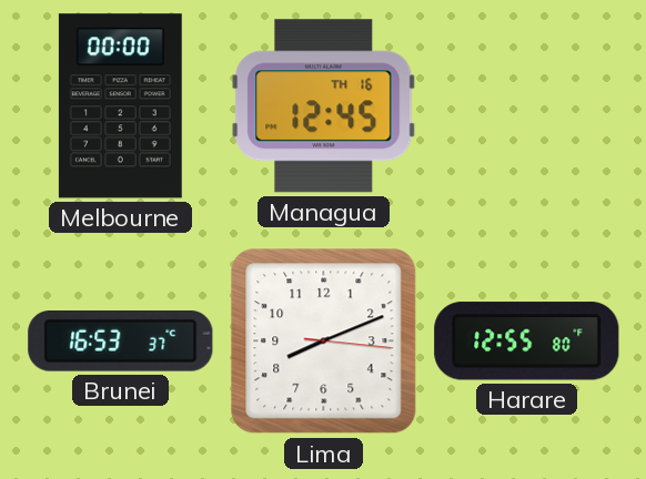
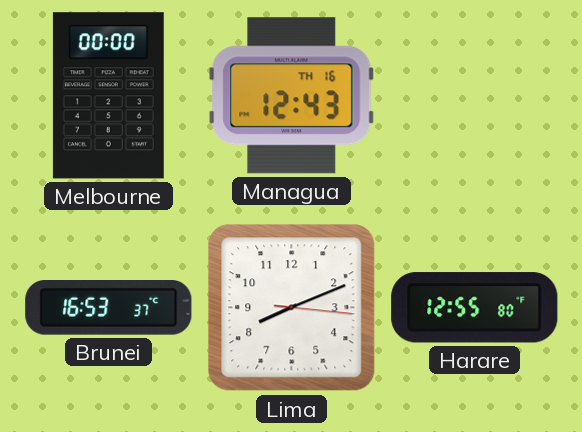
Managua: 12:45 -> 12:43
